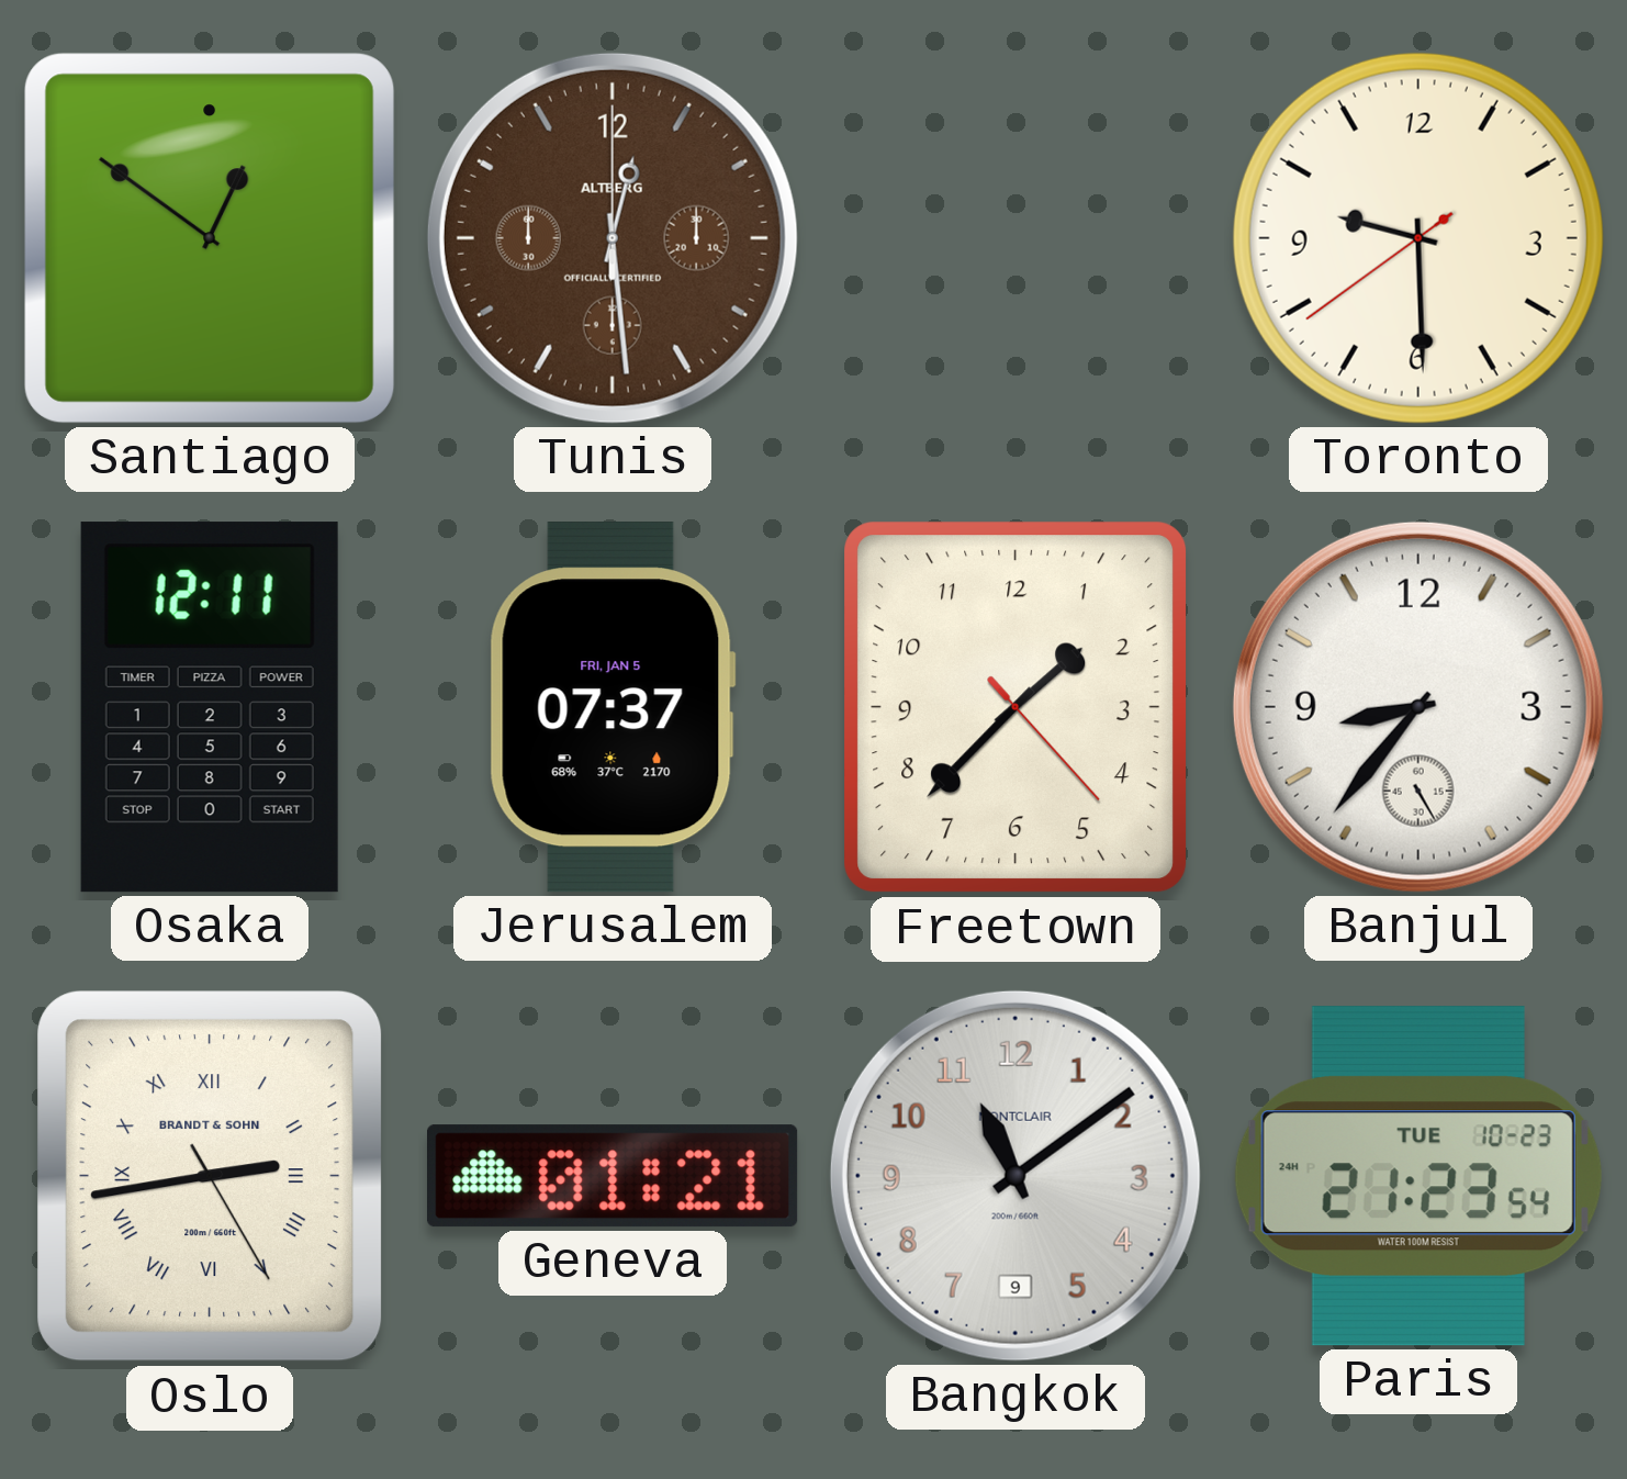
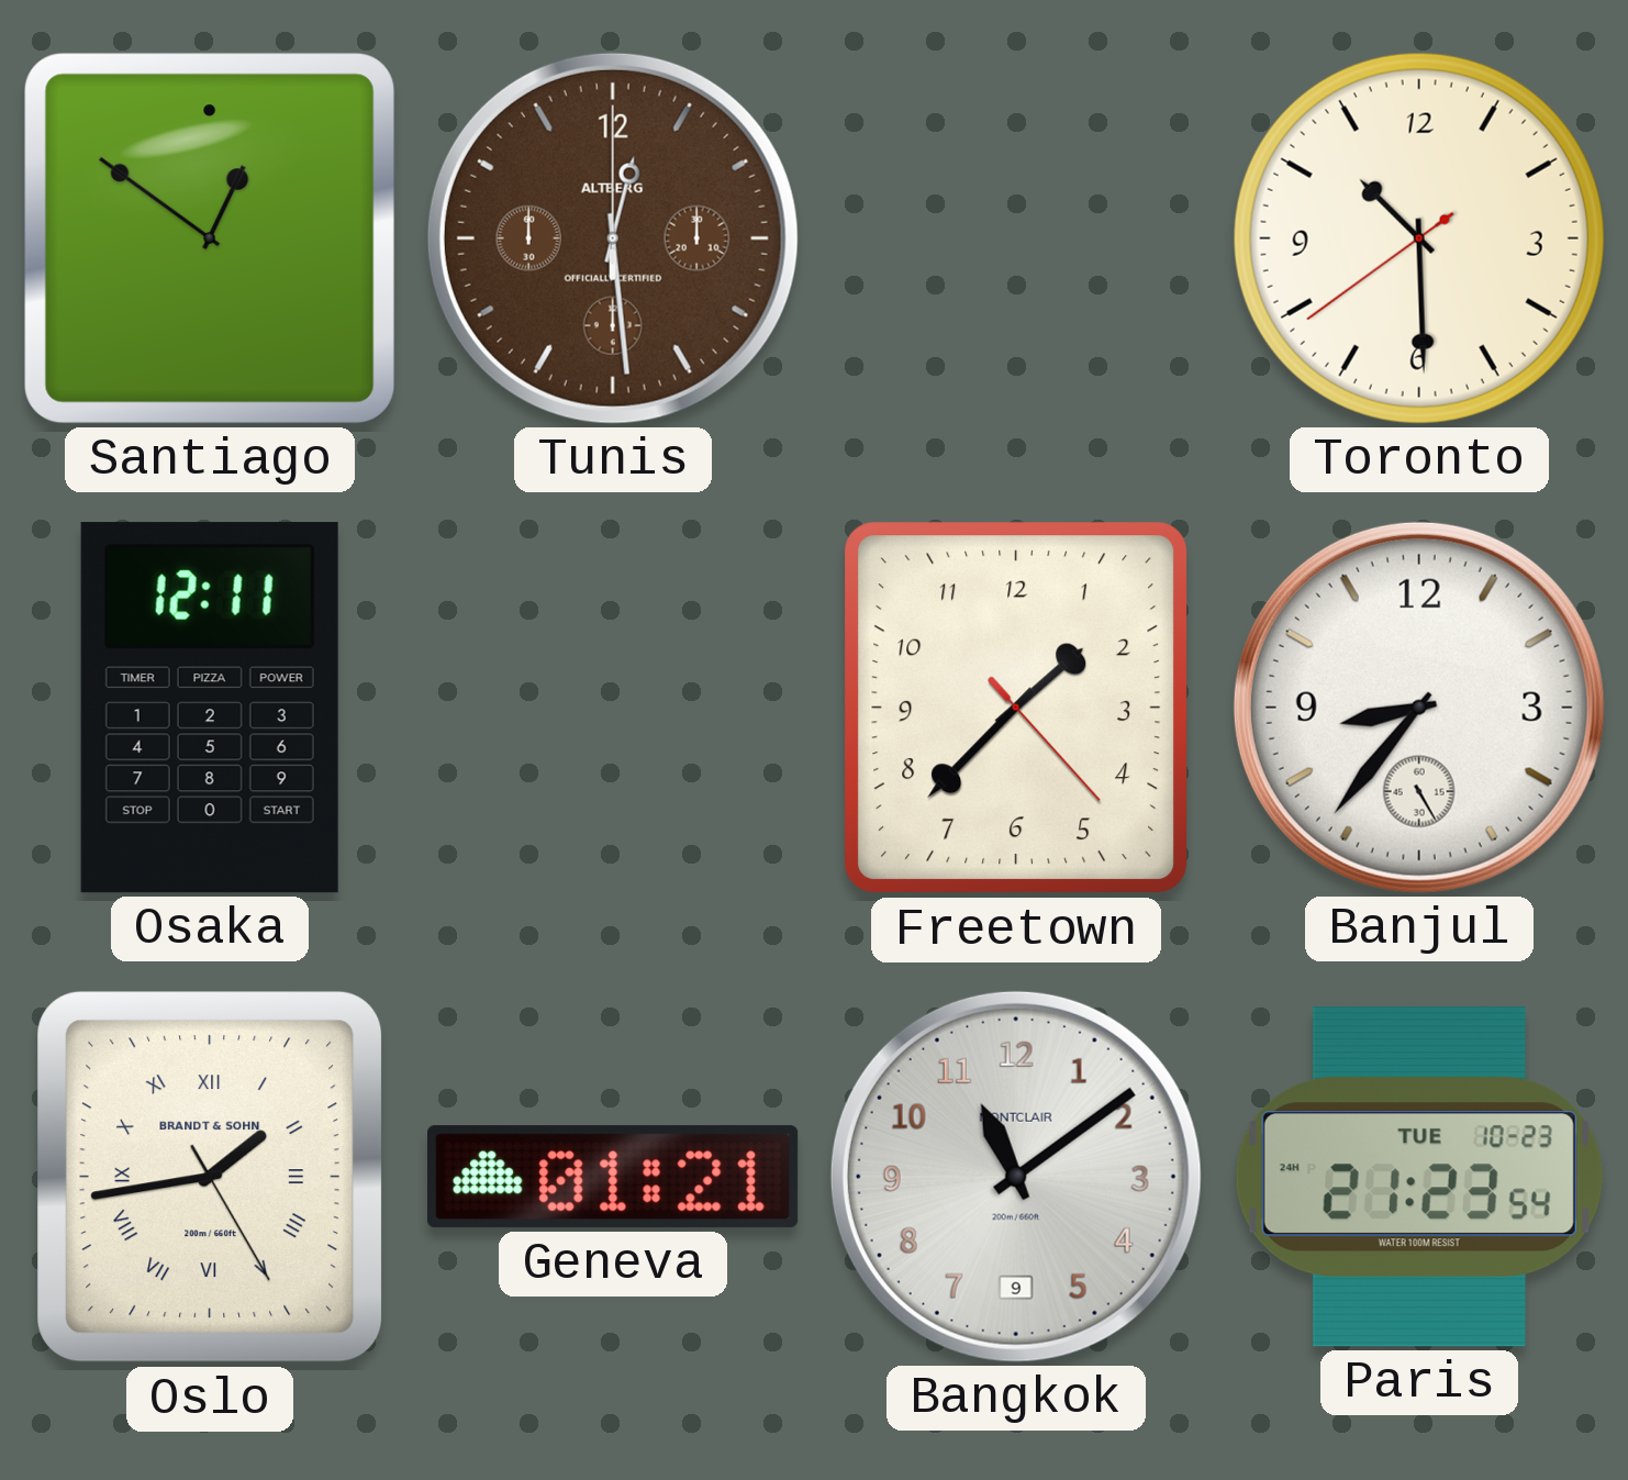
Toronto: 9:29 -> 10:29
Jerusalem: 07:37 -> none
Oslo: 2:43 -> 1:43
